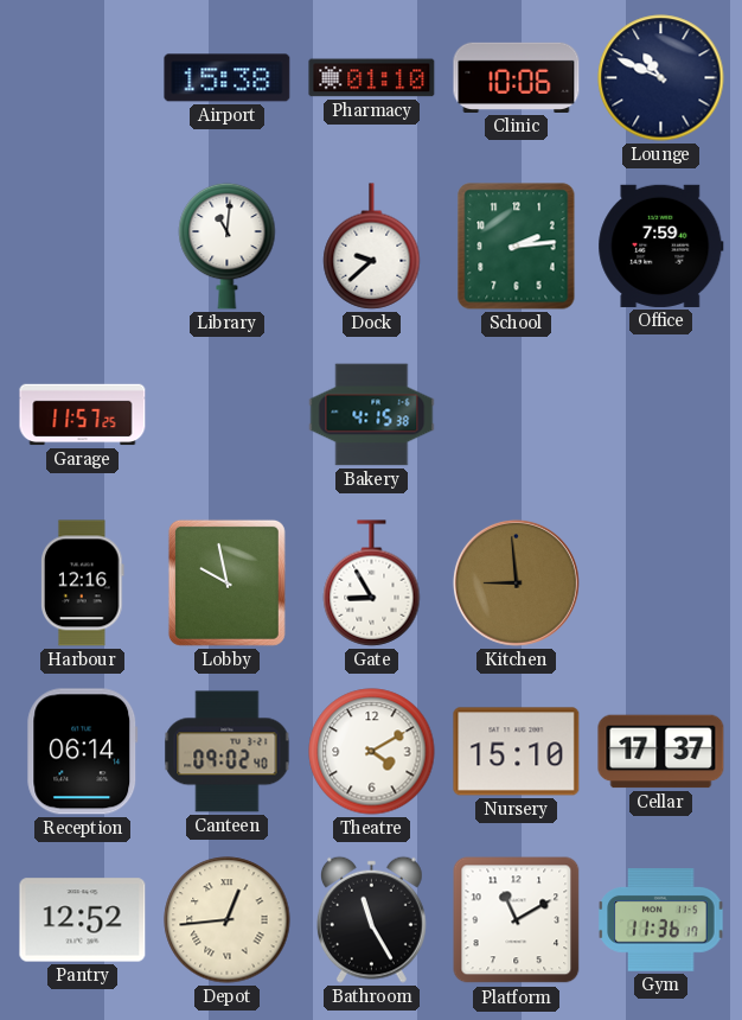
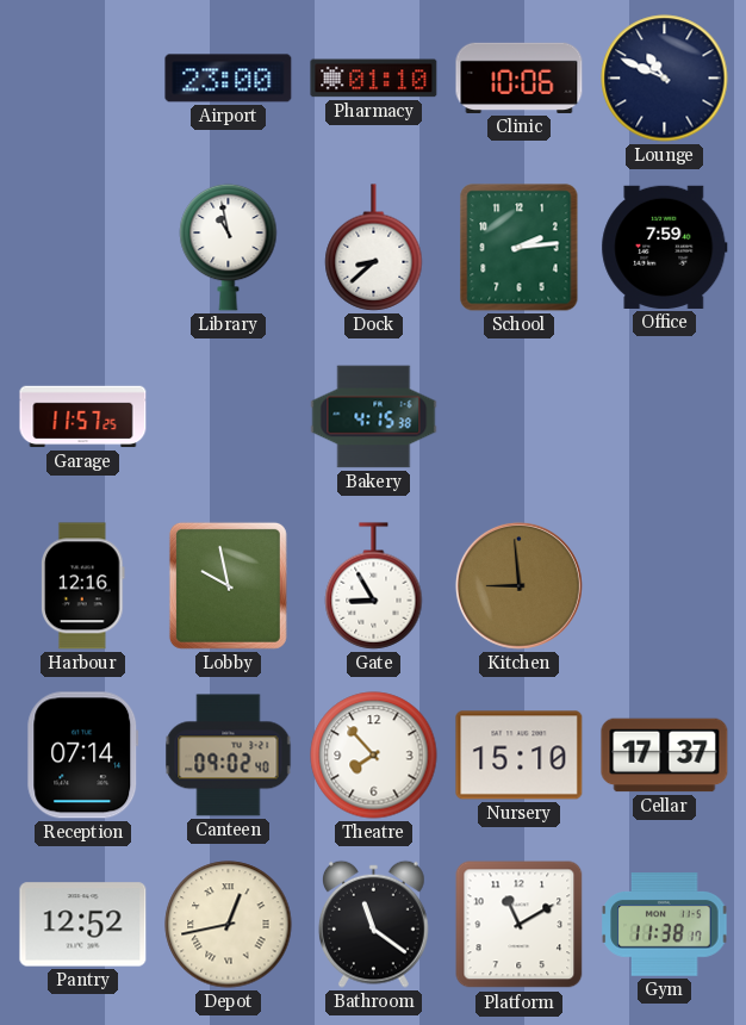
Airport: 15:38 -> 23:00
Library: 11:01 -> 10:58
Dock: 9:38 -> 8:38
Reception: 06:14 -> 07:14
Theatre: 4:10 -> 7:53
Depot: 12:44 -> 12:43
Bathroom: 11:25 -> 11:21
Gym: 11:36 -> 11:38
